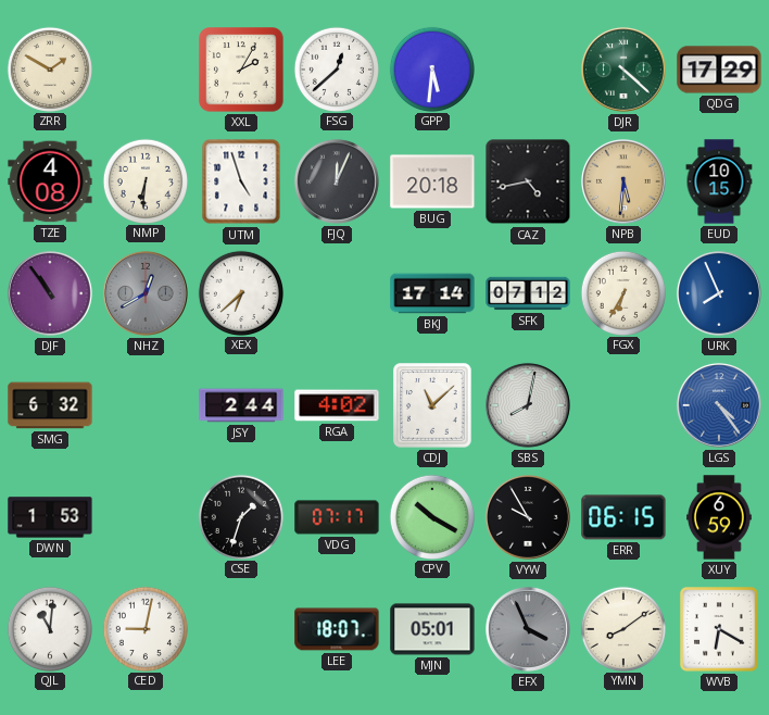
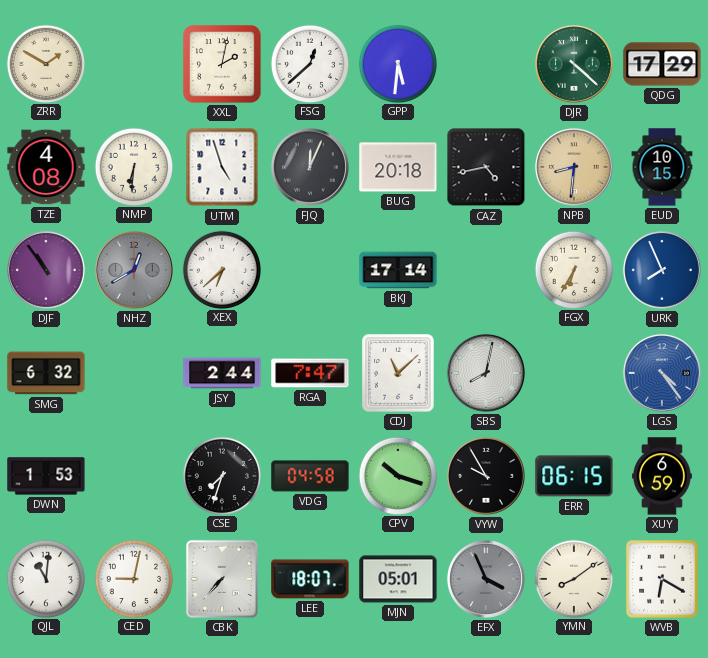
XXL: 2:05 -> 2:02
NPB: 5:31 -> 8:31
SFK: 07:12 -> none
RGA: 4:02 -> 7:47
CSE: 1:33 -> 7:33
VDG: 07:17 -> 04:58
CPV: 10:20 -> 10:18
CBK: none -> 7:37
